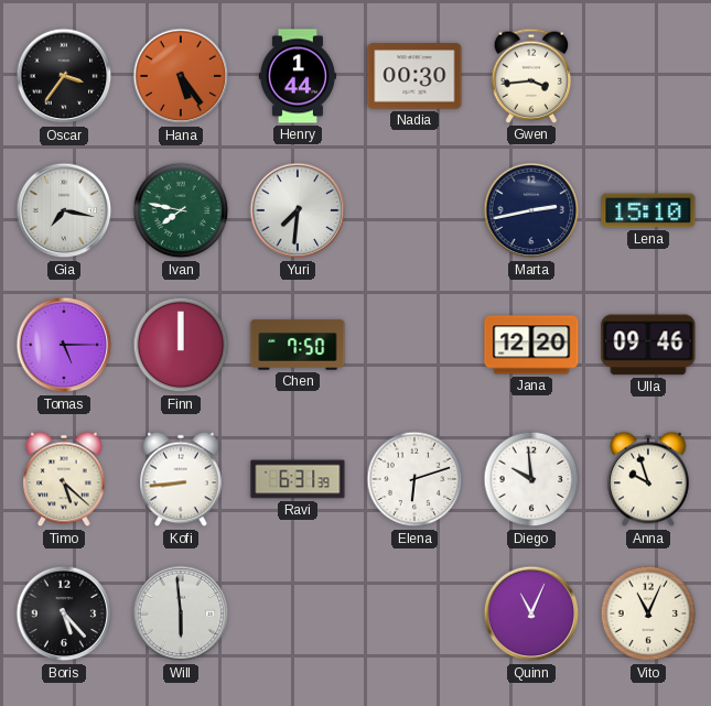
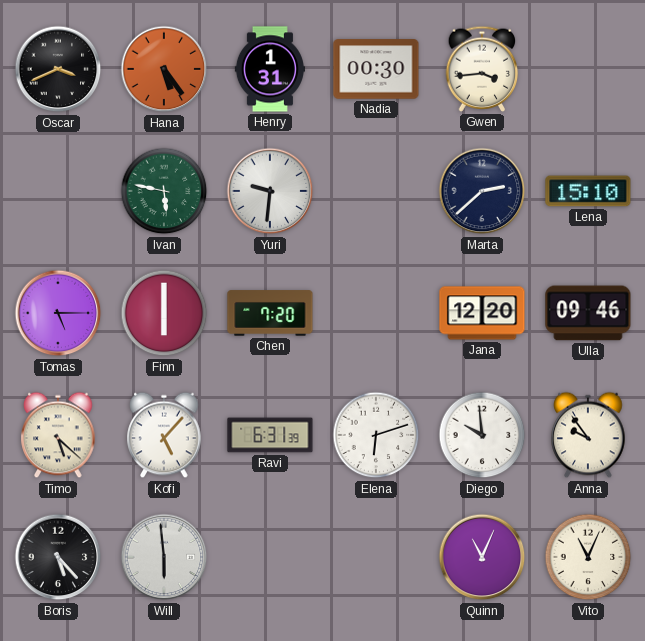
Oscar: 3:36 -> 3:41
Henry: 1:44 -> 1:31
Gia: 7:17 -> none
Ivan: 7:47 -> 5:47
Yuri: 7:31 -> 9:31
Marta: 2:43 -> 2:38
Finn: 12:00 -> 6:00
Chen: 7:50 -> 7:20
Kofi: 8:44 -> 5:07
Anna: 9:57 -> 9:54
